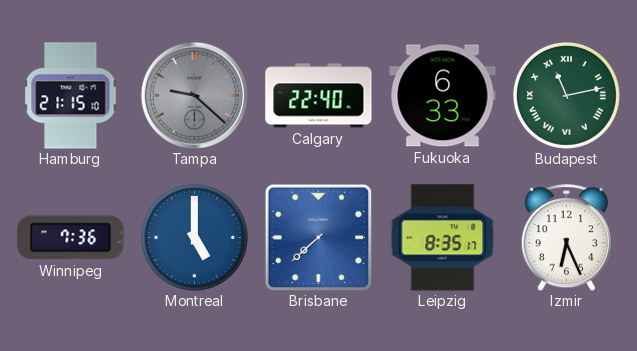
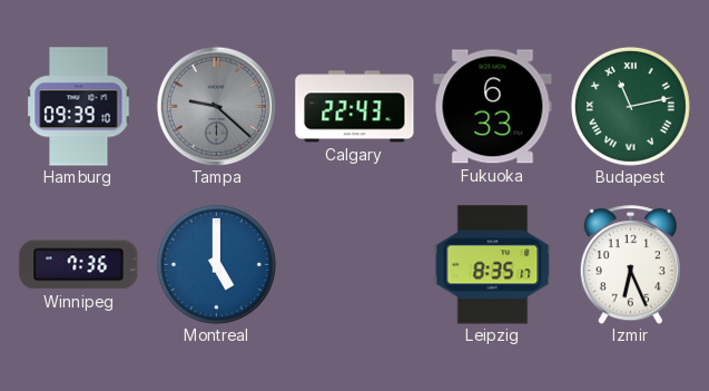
Hamburg: 21:15 -> 09:39
Calgary: 22:40 -> 22:43
Brisbane: 7:38 -> none
